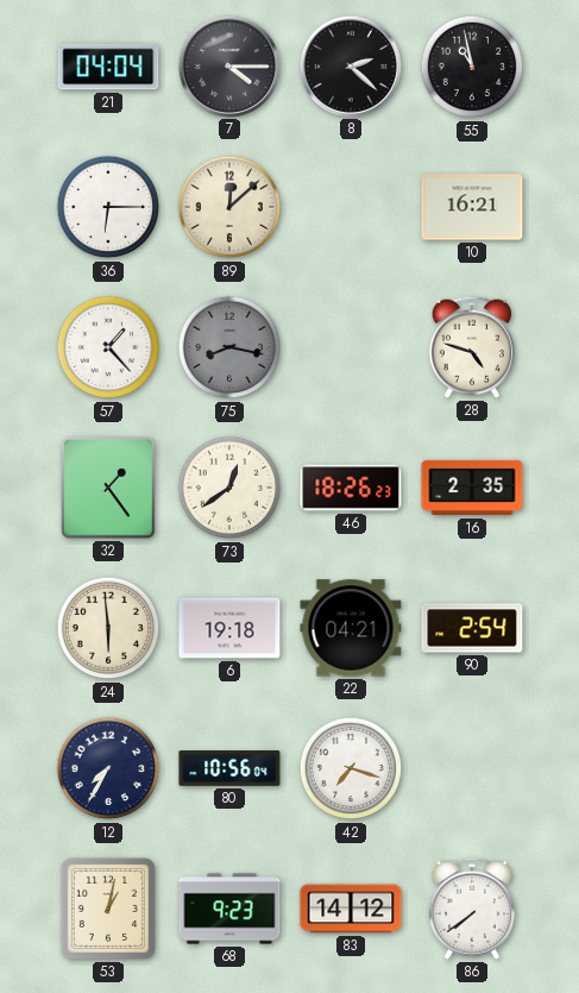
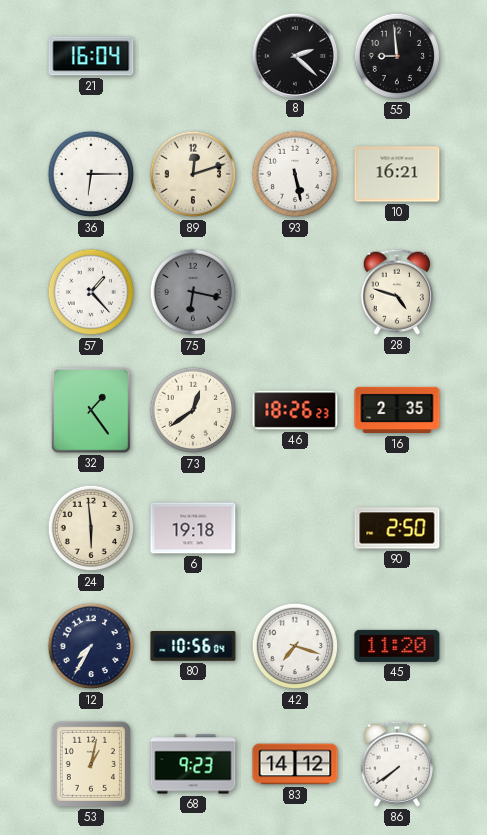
21: 04:04 -> 16:04
7: 4:15 -> none
55: 10:58 -> 8:59
89: 12:08 -> 12:12
93: none -> 5:28
75: 8:17 -> 6:17
22: 04:21 -> none
90: 2:54 -> 2:50
45: none -> 11:20
